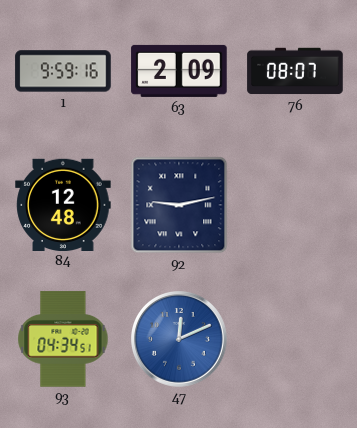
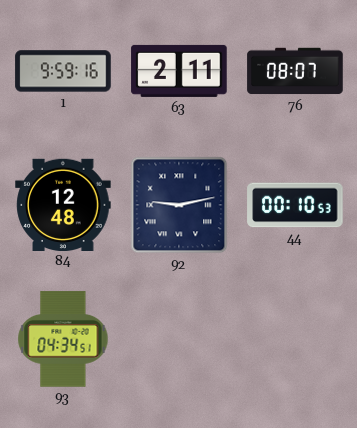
63: 2:09 -> 2:11
44: none -> 00:10
47: 12:11 -> none
